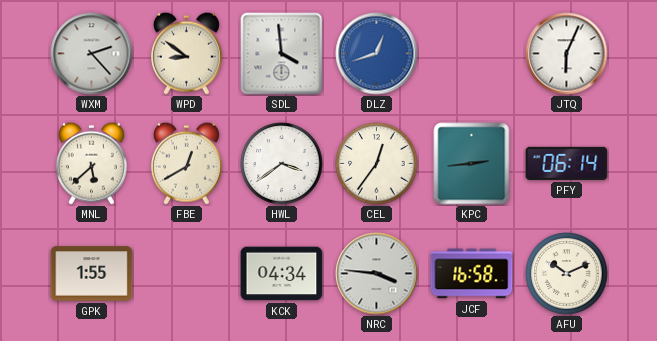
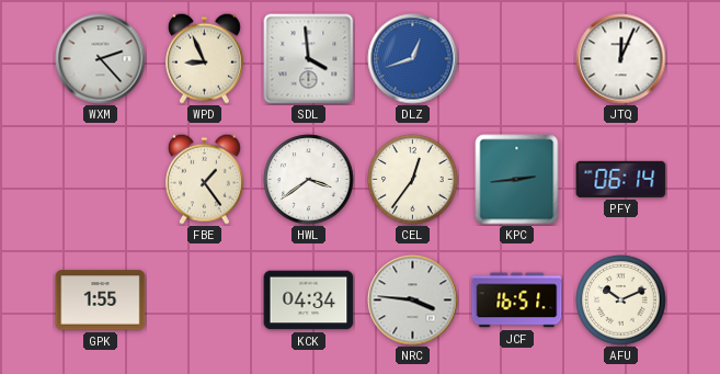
WPD: 8:51 -> 8:56
JTQ: 6:04 -> 12:04
MNL: 5:38 -> none
FBE: 12:40 -> 1:24
JCF: 16:58 -> 16:51
